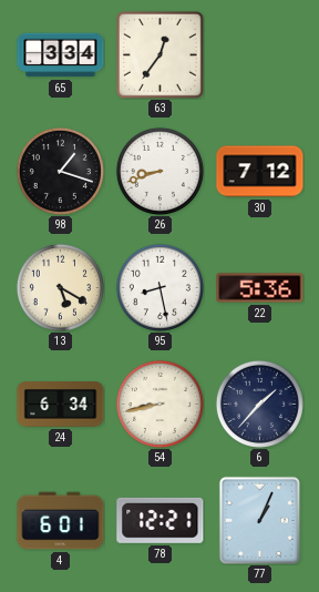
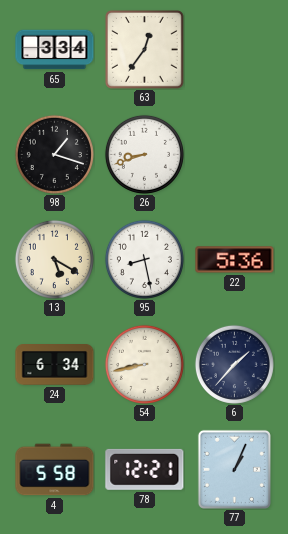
30: 7:12 -> none
4: 6:01 -> 5:58
